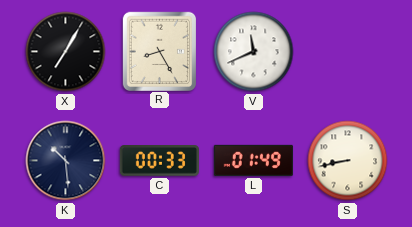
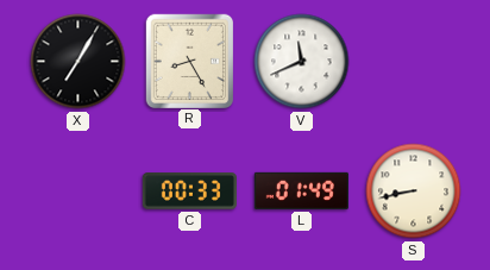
K: 10:29 -> none
